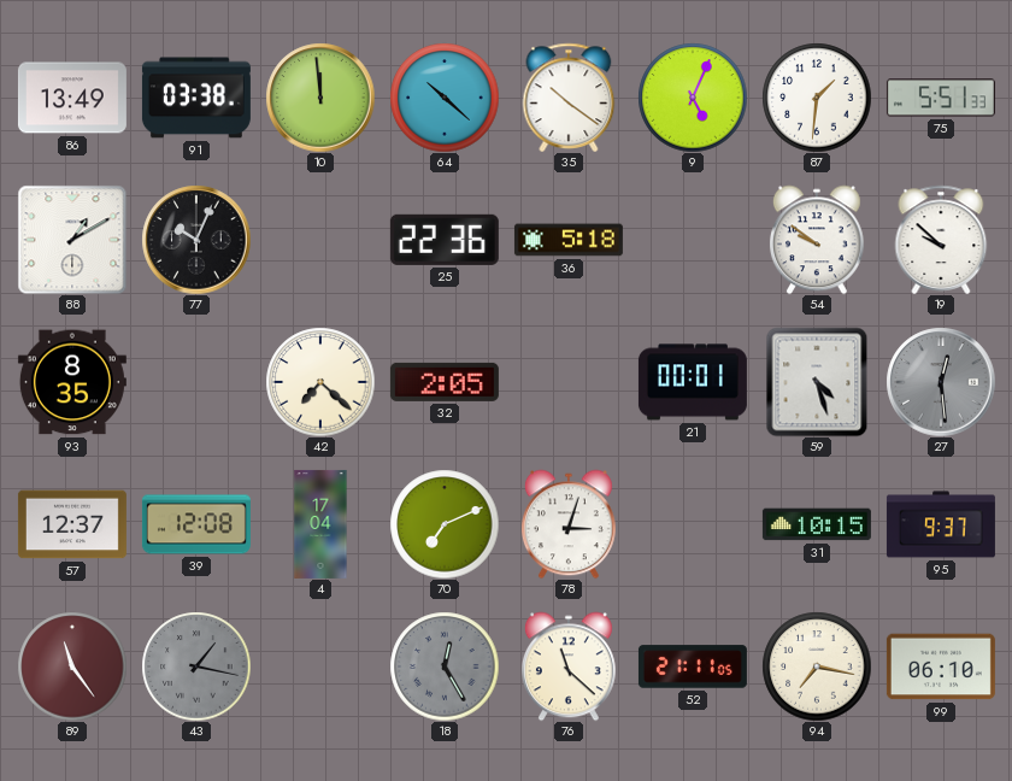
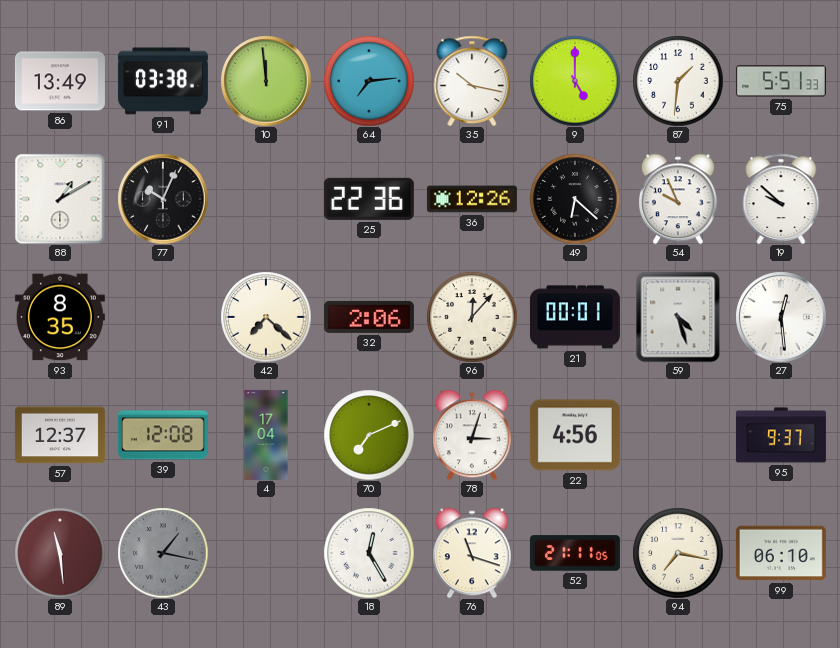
64: 10:22 -> 7:14
35: 10:21 -> 10:17
9: 5:04 -> 5:00
36: 5:18 -> 12:26
49: none -> 6:22
54: 9:51 -> 9:56
32: 2:05 -> 2:06
96: none -> 12:07
27 dial: grey -> white
22: none -> 4:56
31: 10:15 -> none
89: 11:24 -> 11:29
18 dial: grey -> white
76: 11:22 -> 11:18
